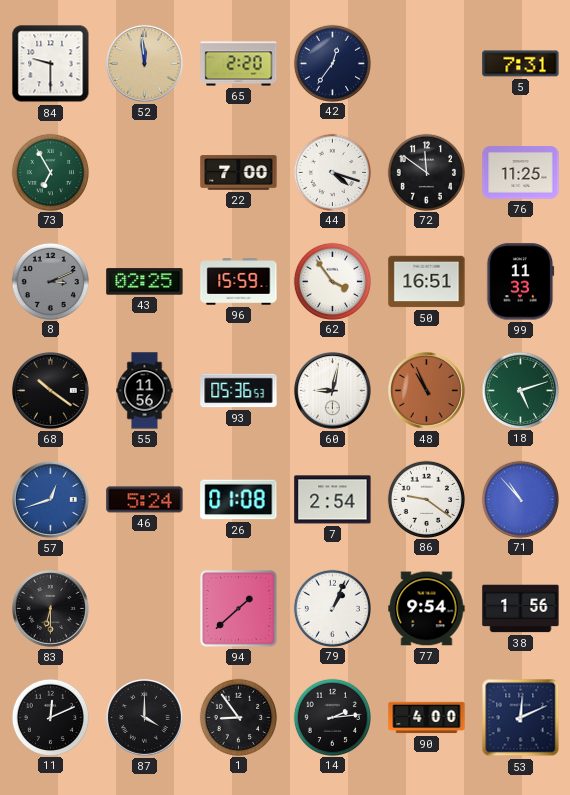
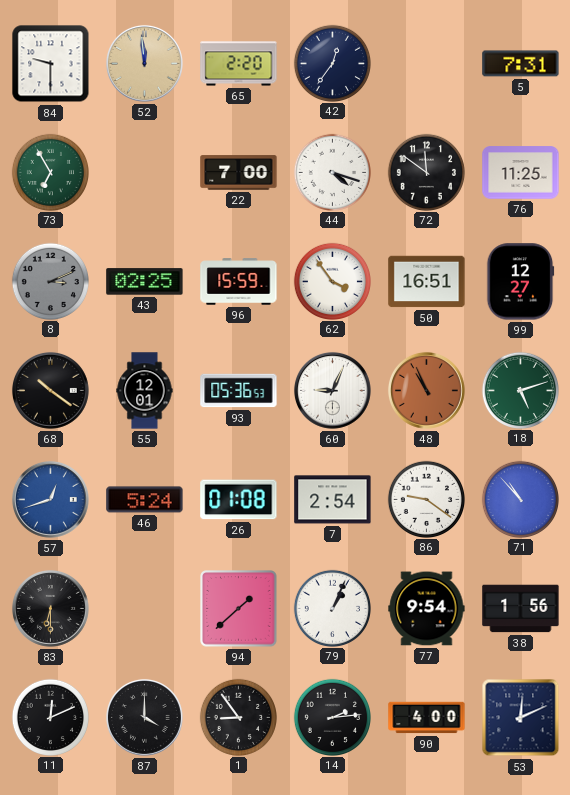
99: 11:33 -> 12:27
55: 11:56 -> 12:01
60: 9:02 -> 9:04
